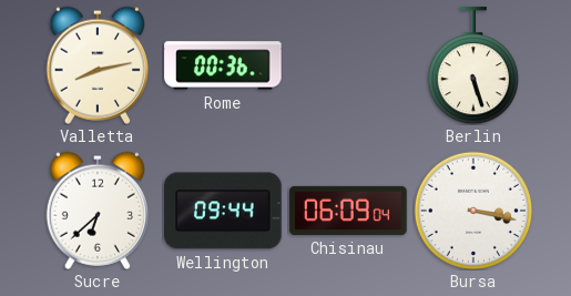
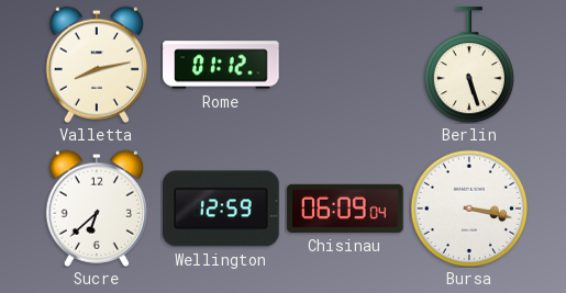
Rome: 00:36 -> 01:12
Wellington: 09:44 -> 12:59
